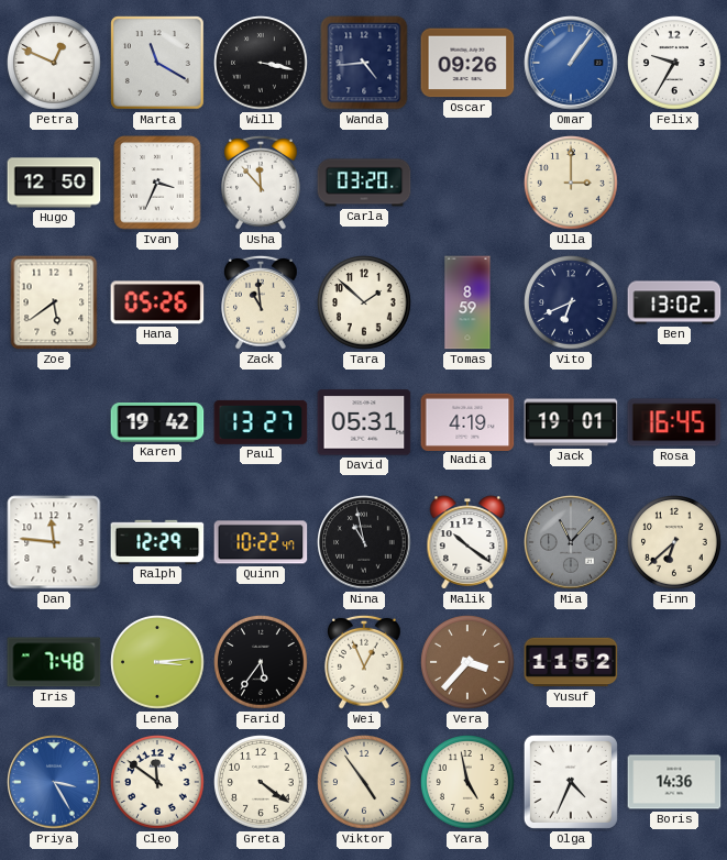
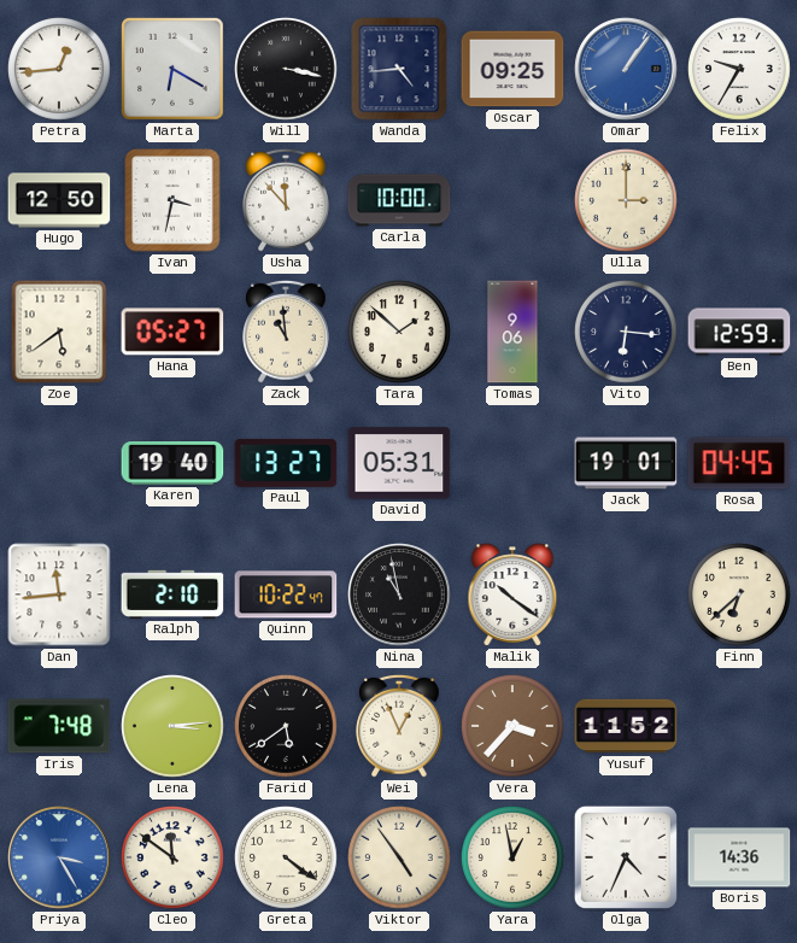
Petra: 12:49 -> 12:44
Marta: 11:20 -> 6:20
Oscar: 09:26 -> 09:25
Ivan: 3:34 -> 3:32
Carla: 03:20 -> 10:00
Hana: 05:26 -> 05:27
Tomas: 8:59 -> 9:06
Vito: 6:41 -> 6:16
Ben: 13:02 -> 12:59
Karen: 19:42 -> 19:40
Nadia: 4:19 -> none
Rosa: 16:45 -> 04:45
Dan: 11:46 -> 11:44
Ralph: 12:29 -> 2:10
Mia: 11:07 -> none
Farid: 5:36 -> 5:39
Yara: 4:58 -> 12:58
